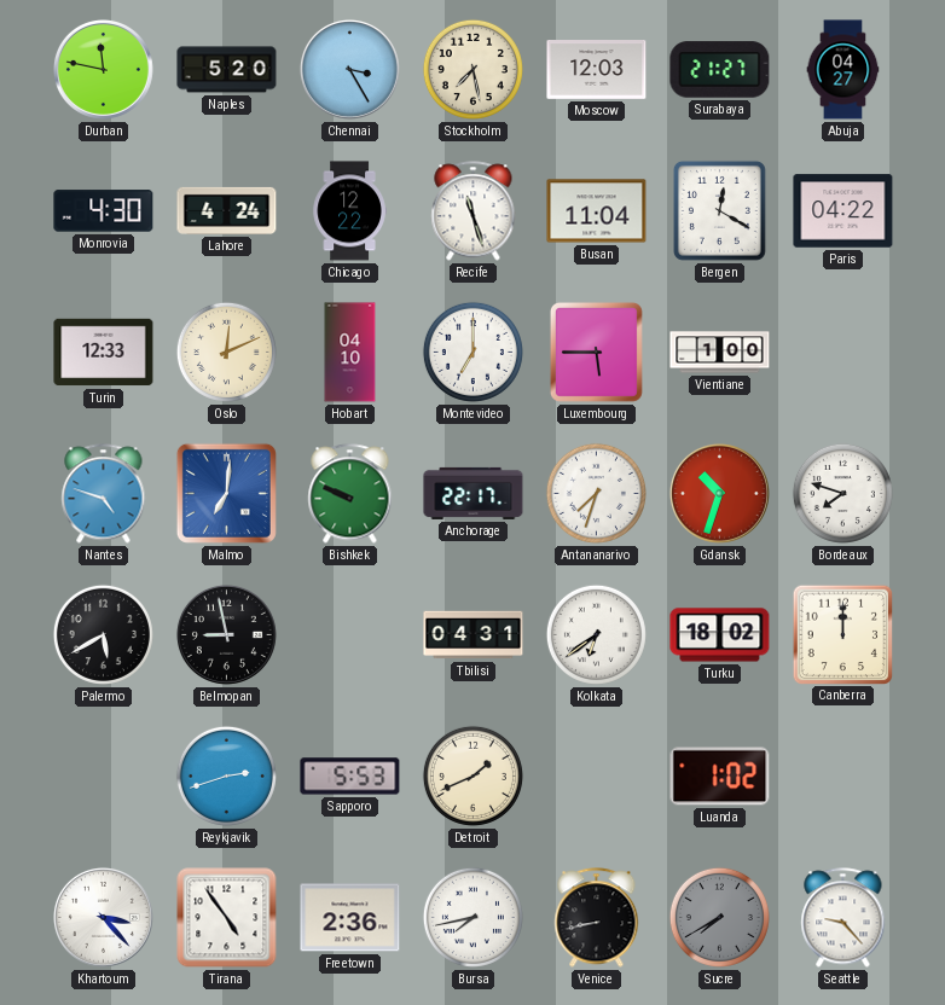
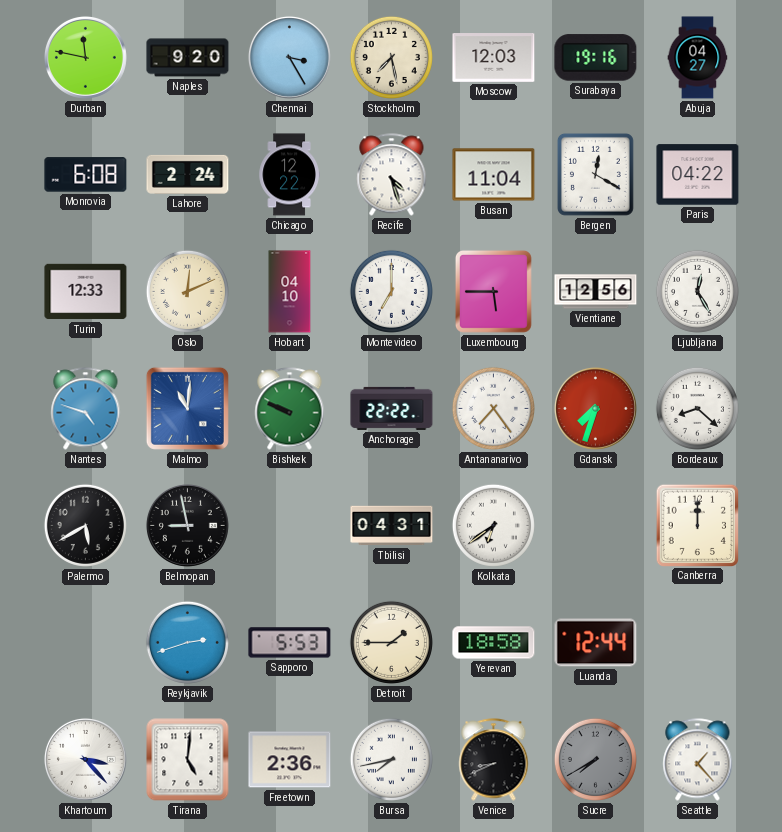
Naples: 5:20 -> 9:20
Surabaya: 21:27 -> 19:16
Monrovia: 4:30 -> 6:08
Lahore: 4:24 -> 2:24
Recife: 11:27 -> 4:27
Vientiane: 1:00 -> 12:56
Ljubljana: none -> 12:25
Malmo: 7:01 -> 11:01
Anchorage: 22:17 -> 22:22
Antananarivo: 7:33 -> 7:24
Gdansk: 10:33 -> 7:33
Bordeaux: 7:48 -> 8:22
Turku: 18:02 -> none
Detroit: 1:41 -> 1:45
Yerevan: none -> 18:58
Luanda: 1:02 -> 12:44
Tirana: 4:54 -> 5:01
Venice: 8:43 -> 8:41
Seattle: 9:23 -> 1:23
